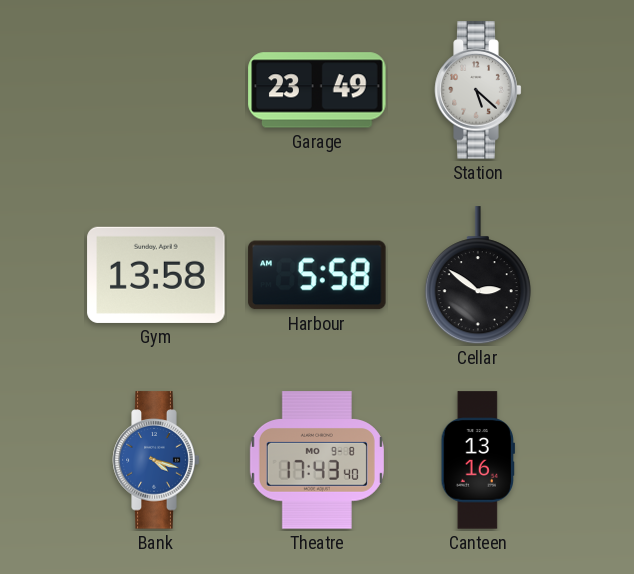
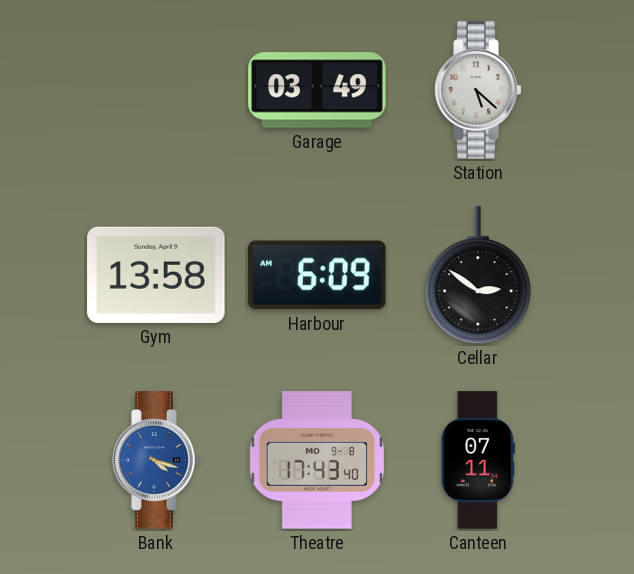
Garage: 23:49 -> 03:49
Harbour: 5:58 -> 6:09
Canteen: 13:16 -> 07:11
